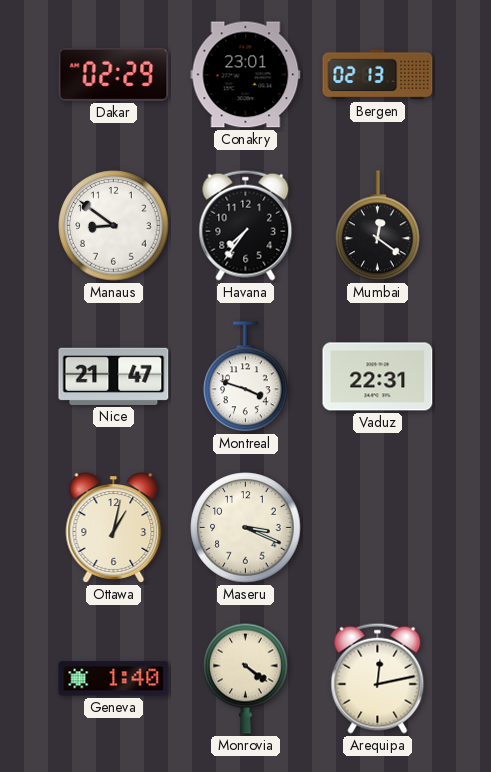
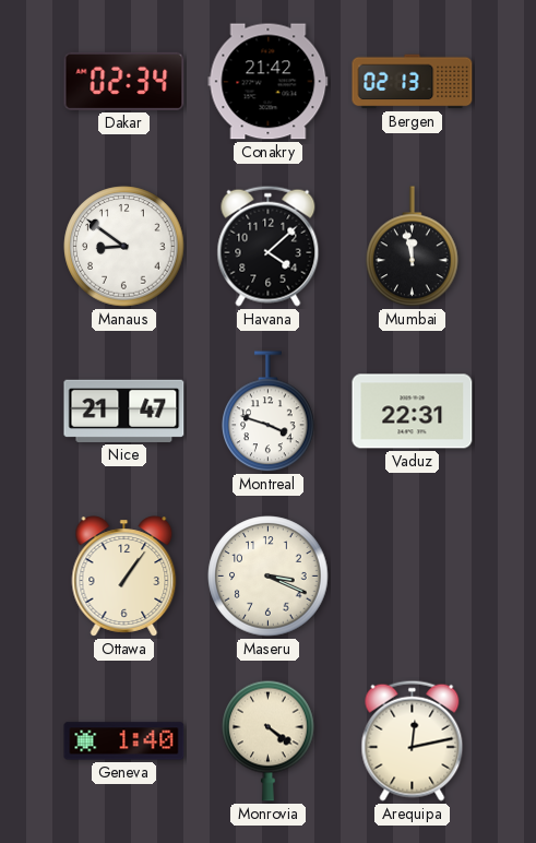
Dakar: 02:29 -> 02:34
Conakry: 23:01 -> 21:42
Havana: 7:36 -> 4:08
Mumbai: 12:21 -> 11:58
Ottawa: 1:02 -> 1:06
